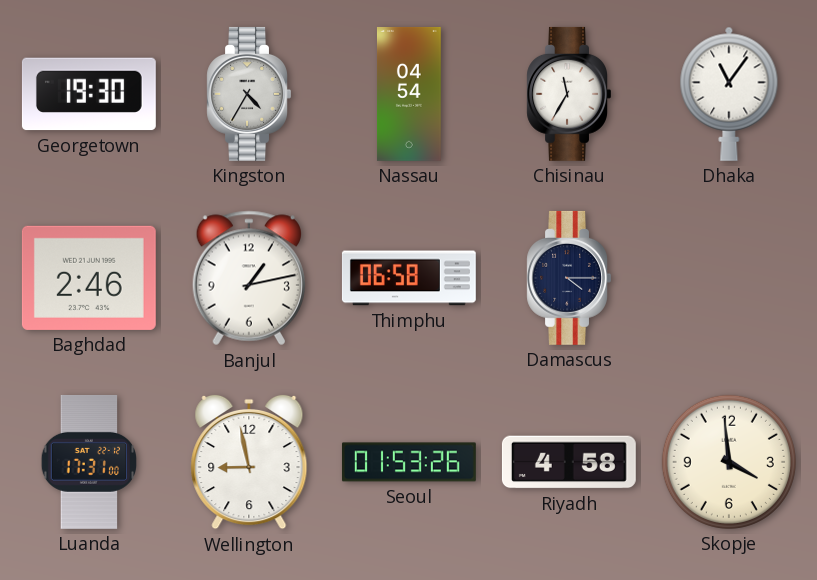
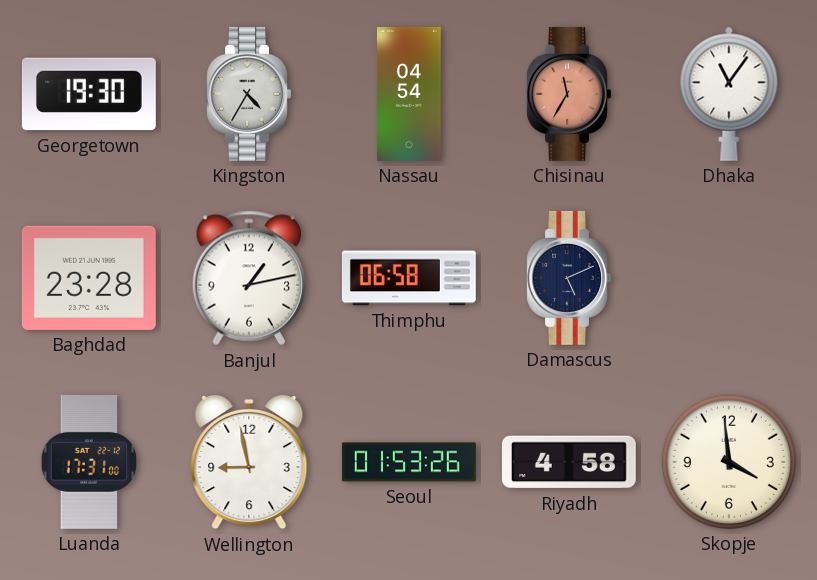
Chisinau dial: white -> salmon
Baghdad: 2:46 -> 23:28
Damascus: 4:15 -> 5:11
